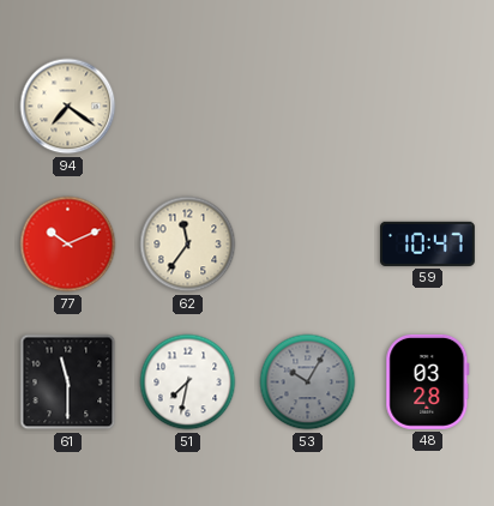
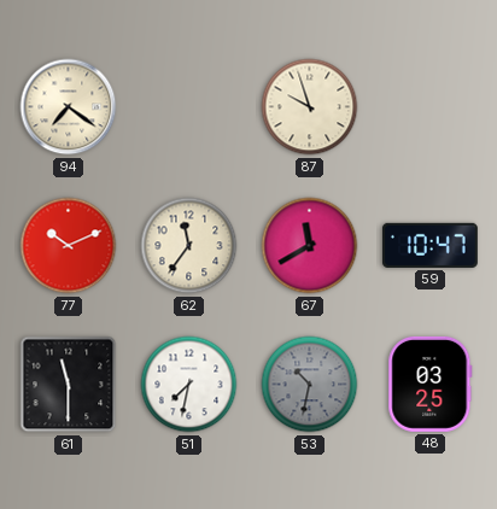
87: none -> 9:57
67: none -> 11:40
53: 10:05 -> 10:32
48: 03:28 -> 03:25
